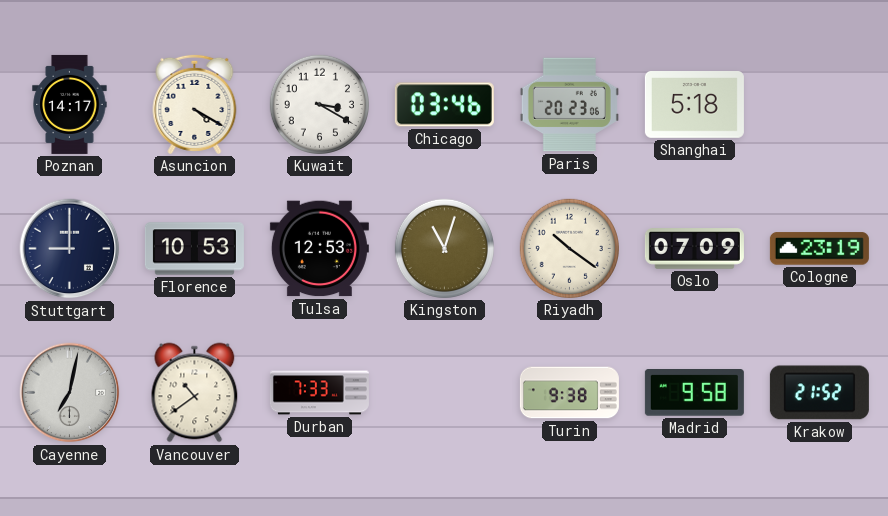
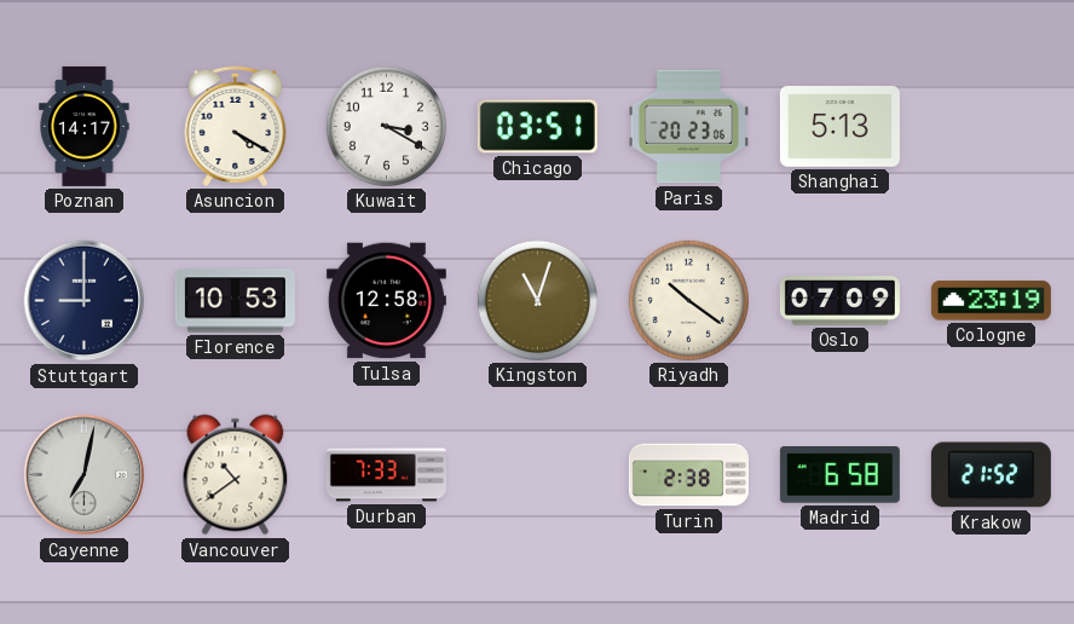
Chicago: 03:46 -> 03:51
Shanghai: 5:18 -> 5:13
Tulsa: 12:53 -> 12:58
Turin: 9:38 -> 2:38
Madrid: 9:58 -> 6:58
